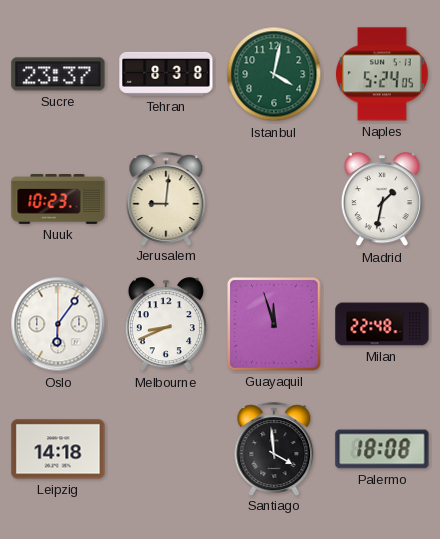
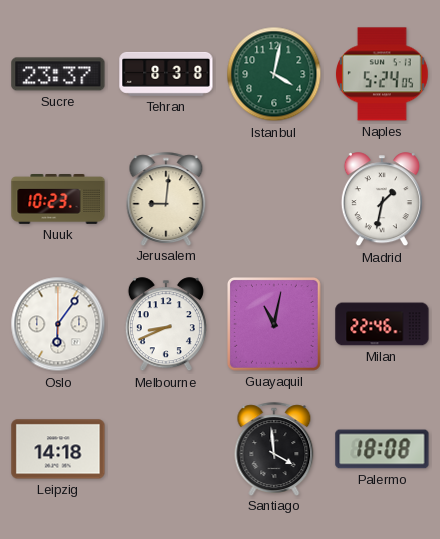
Guayaquil: 11:57 -> 11:02
Milan: 22:48 -> 22:46
